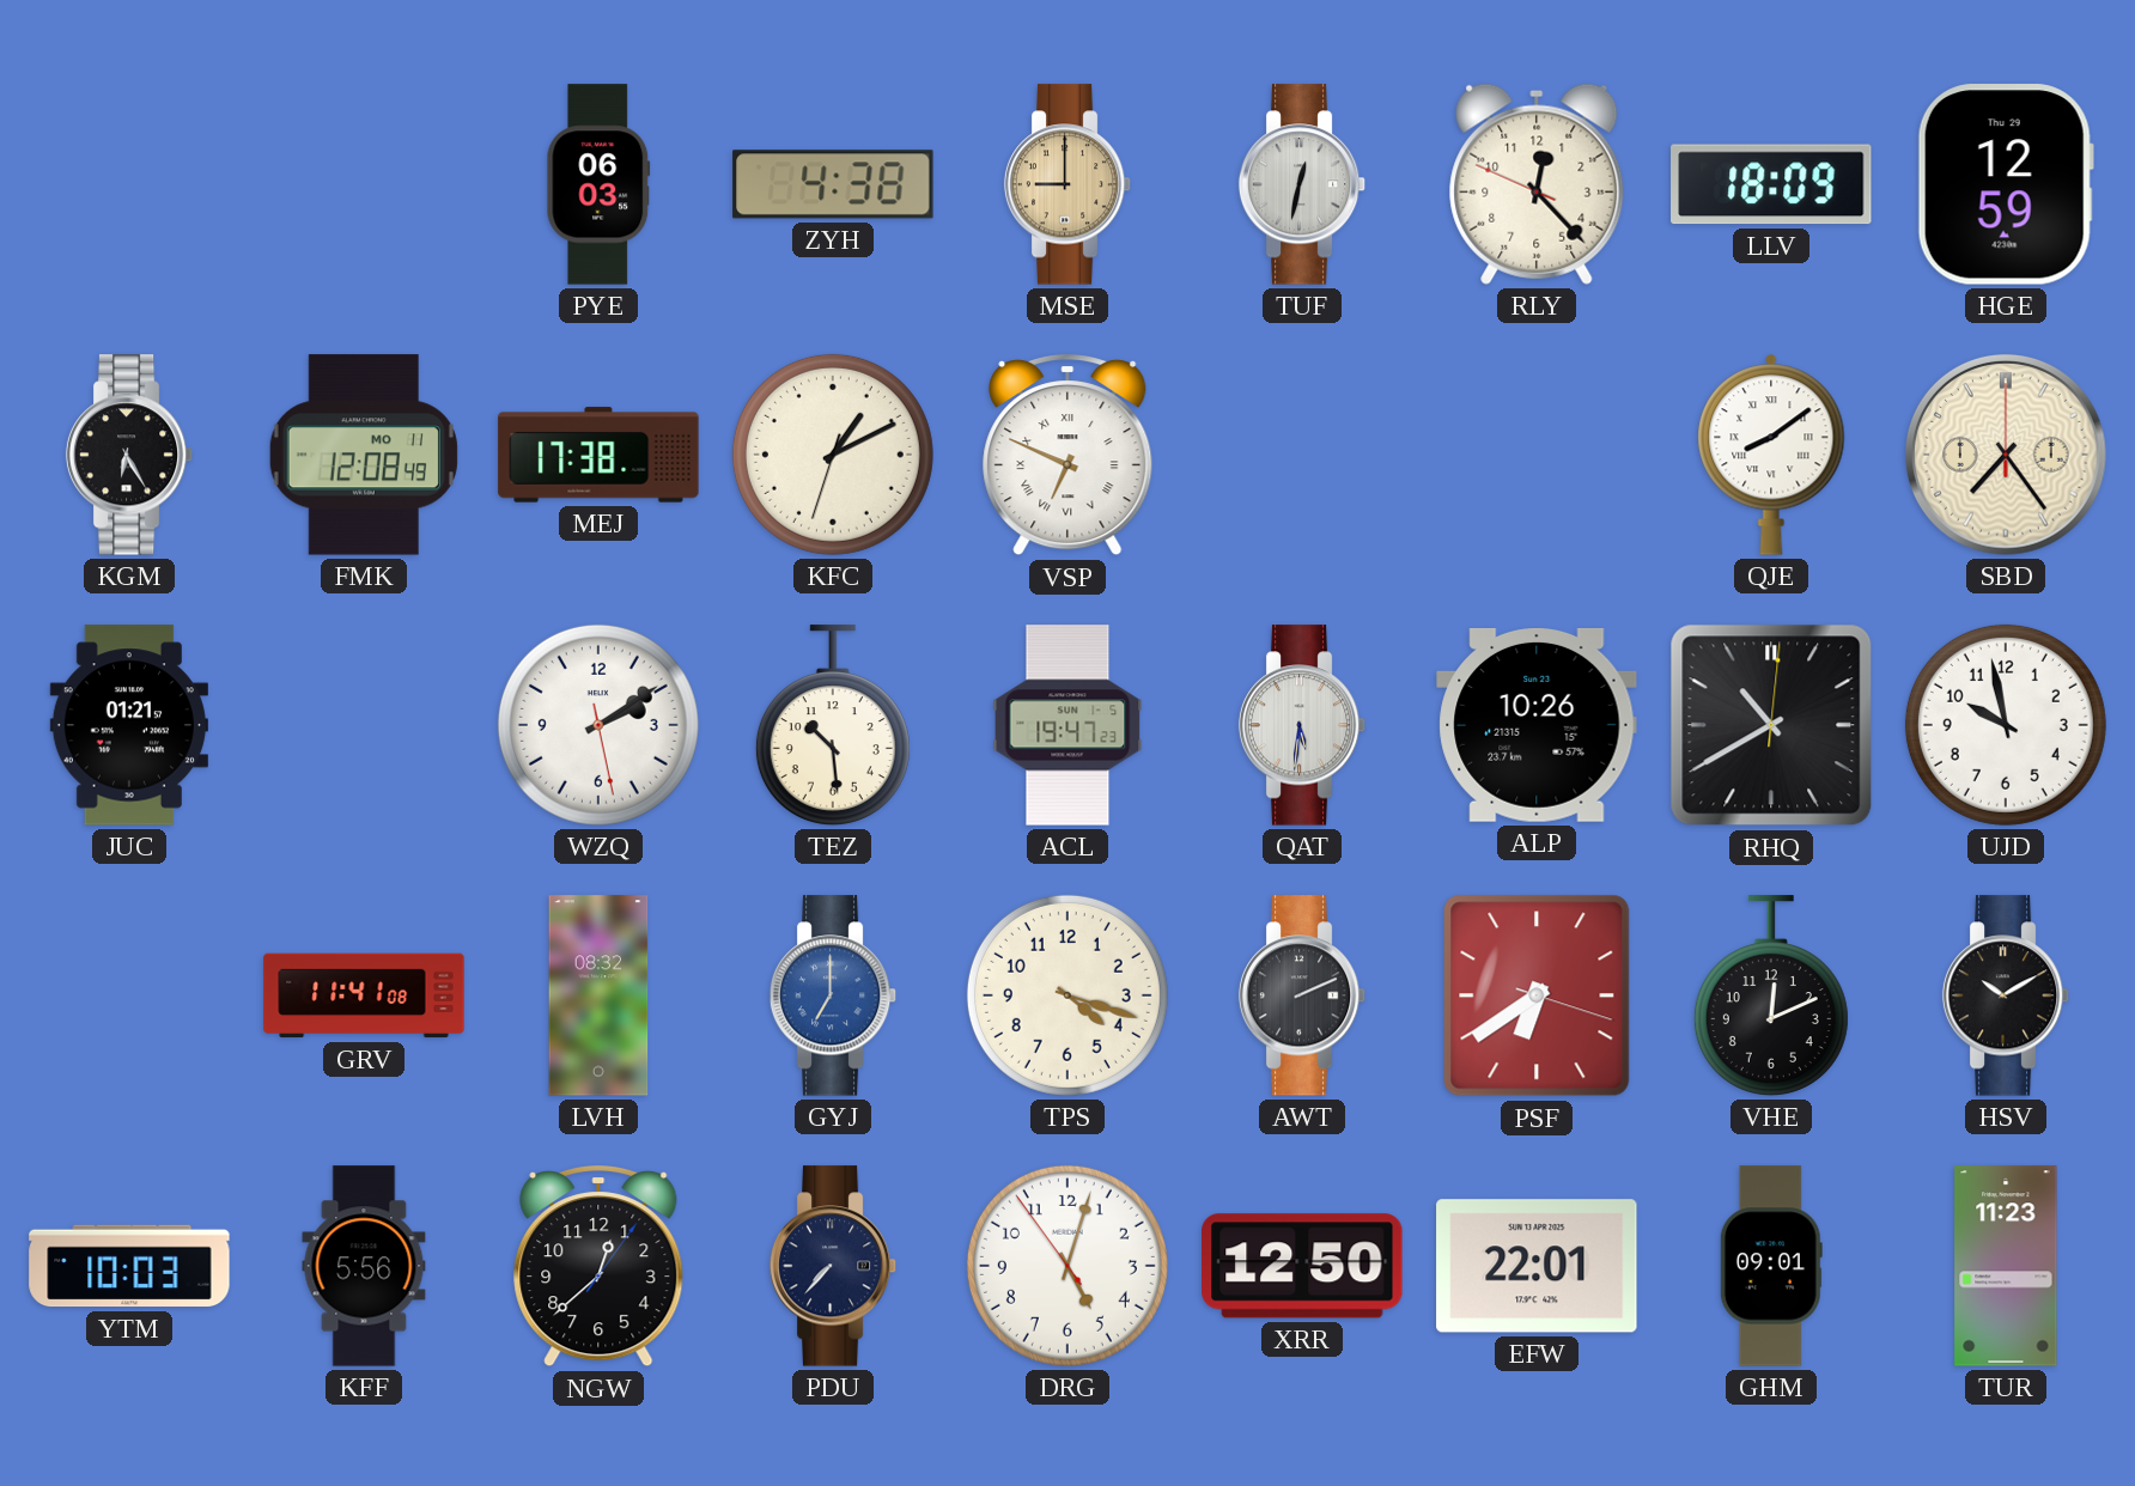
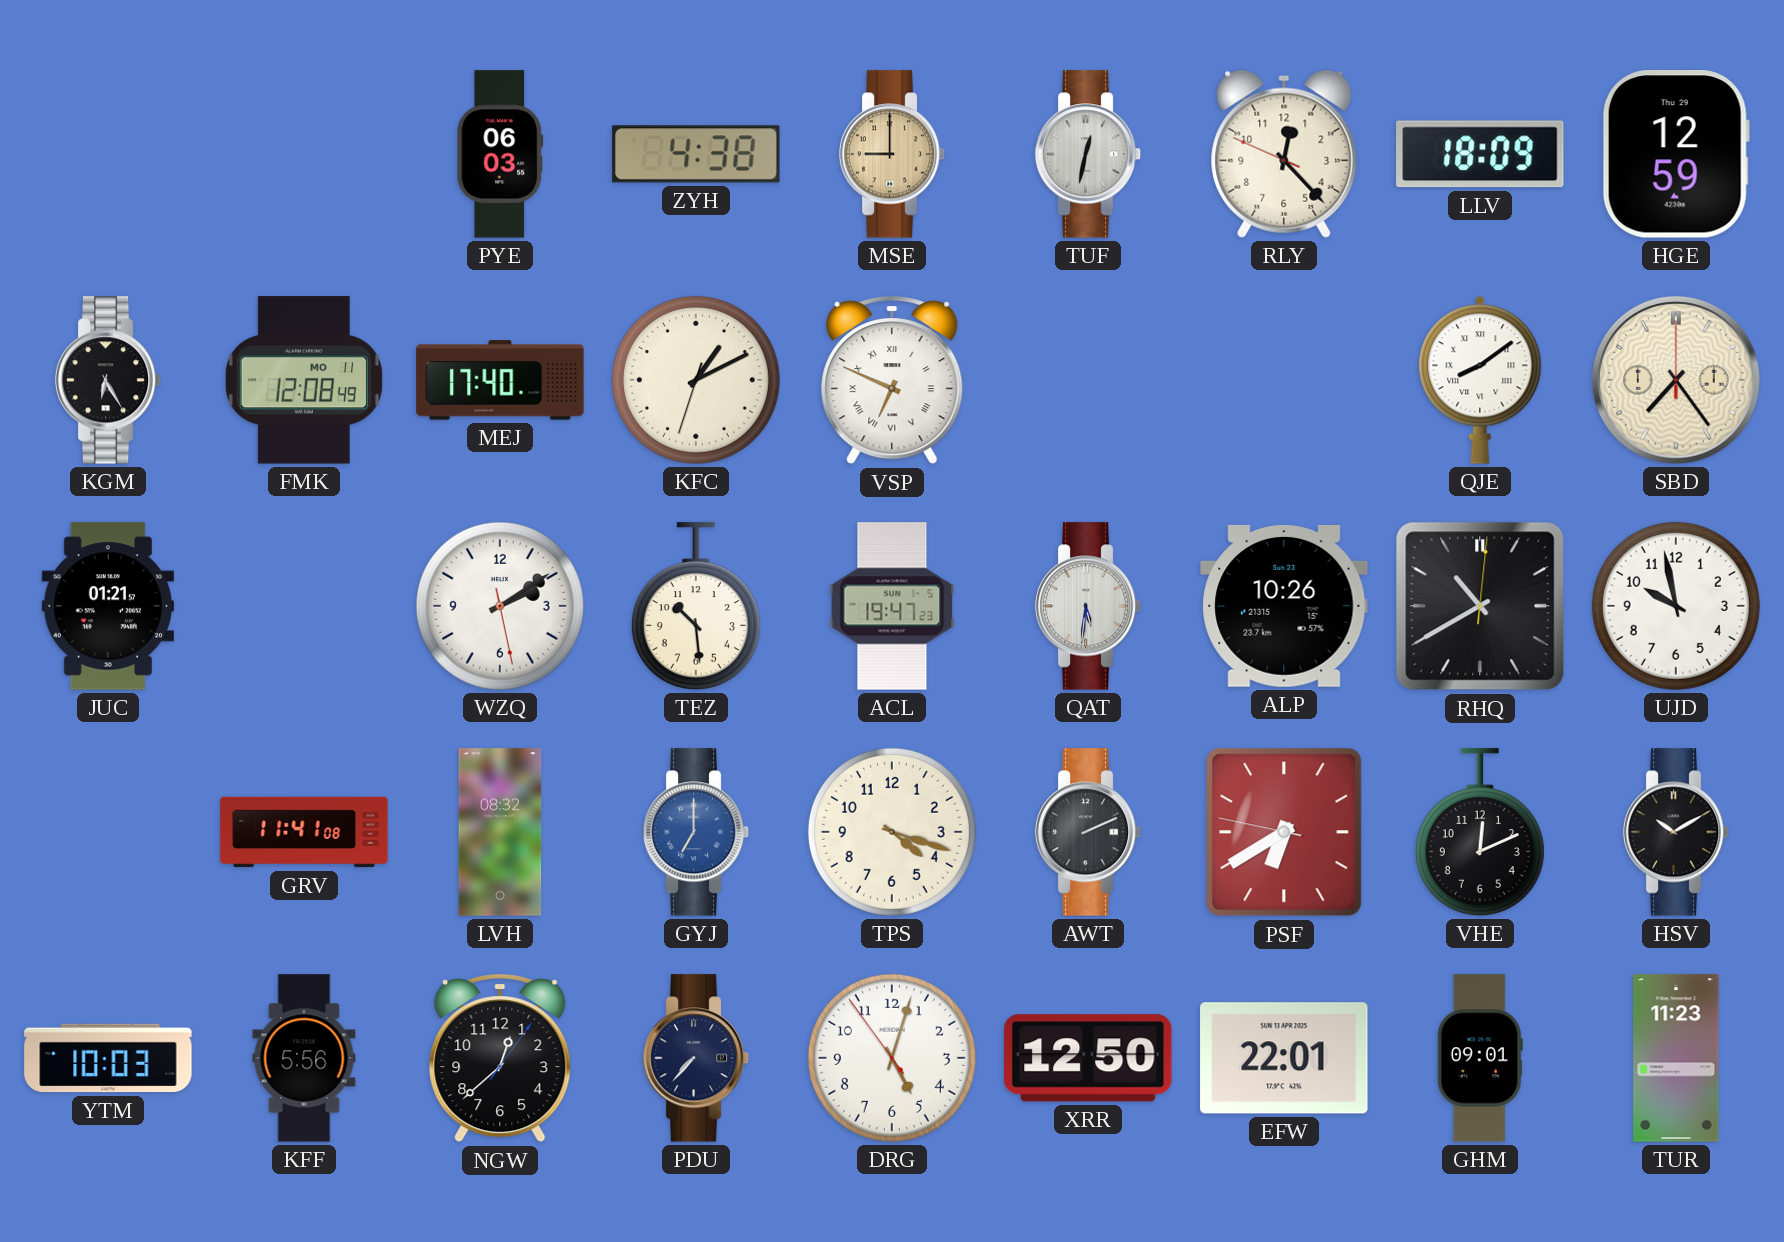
MEJ: 17:38 -> 17:40
PSF: 6:39:18 -> 6:39:47
